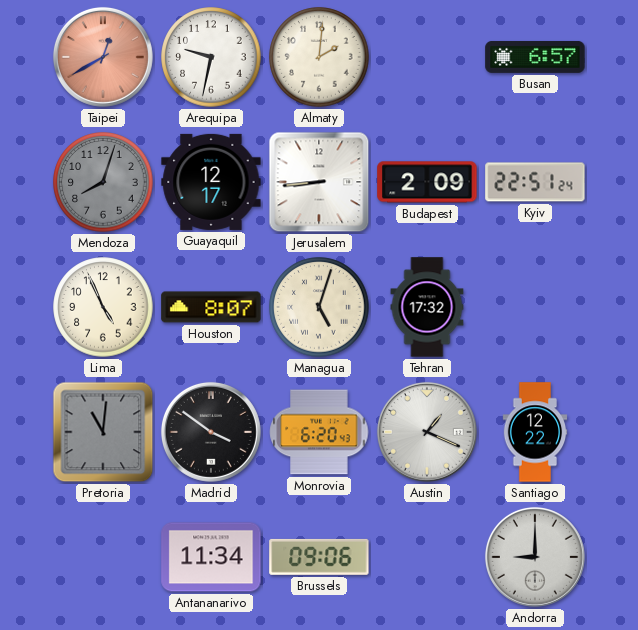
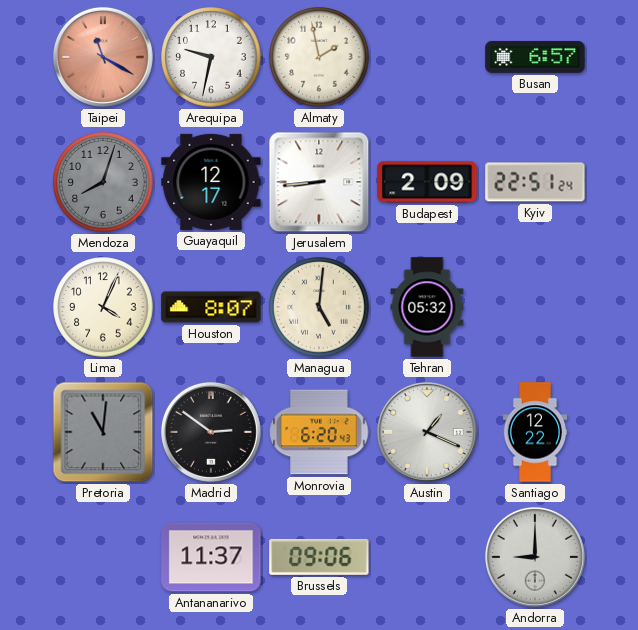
Taipei: 12:40 -> 11:20
Almaty: 2:01 -> 1:58
Lima: 4:56 -> 4:04
Managua: 5:03 -> 5:01
Tehran: 17:32 -> 05:32
Madrid: 3:51 -> 2:51
Antananarivo: 11:34 -> 11:37
